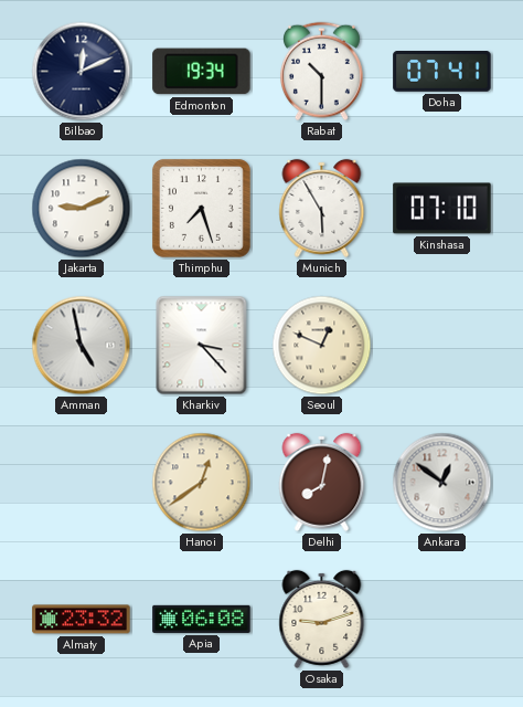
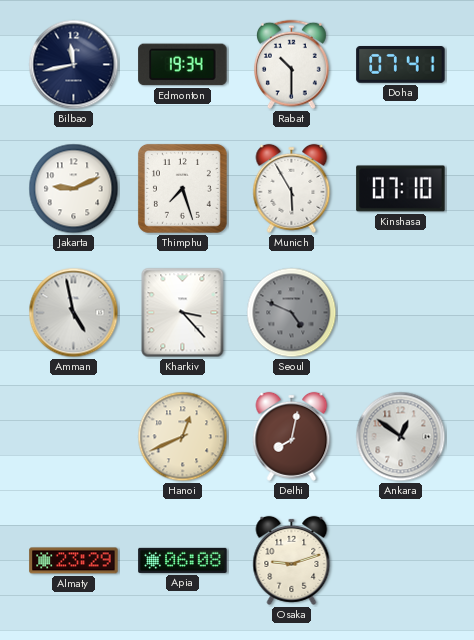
Bilbao: 12:11 -> 11:43
Seoul: 12:49 -> 4:49
Seoul dial: cream -> grey
Hanoi: 12:39 -> 12:41
Almaty: 23:32 -> 23:29
